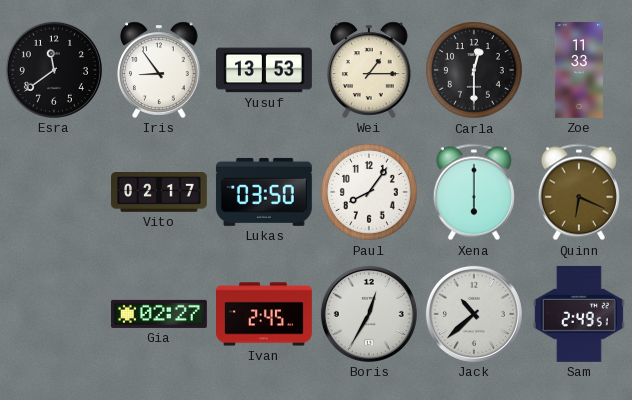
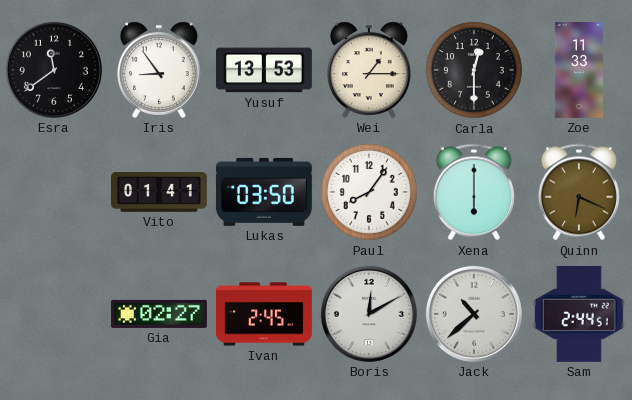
Vito: 02:17 -> 01:41
Boris: 12:35 -> 12:10
Sam: 2:49 -> 2:44
